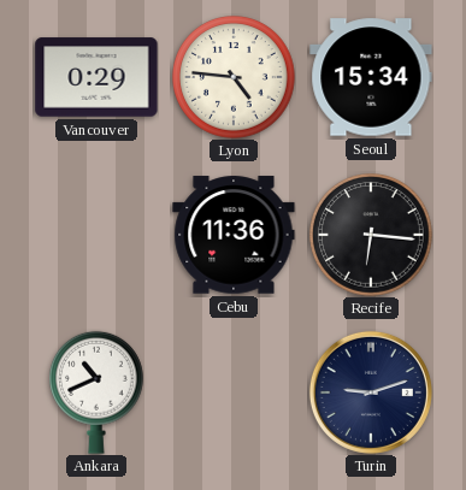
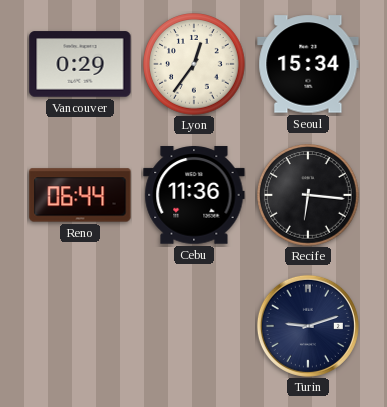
Lyon: 4:46 -> 12:36
Reno: none -> 06:44
Ankara: 10:41 -> none
